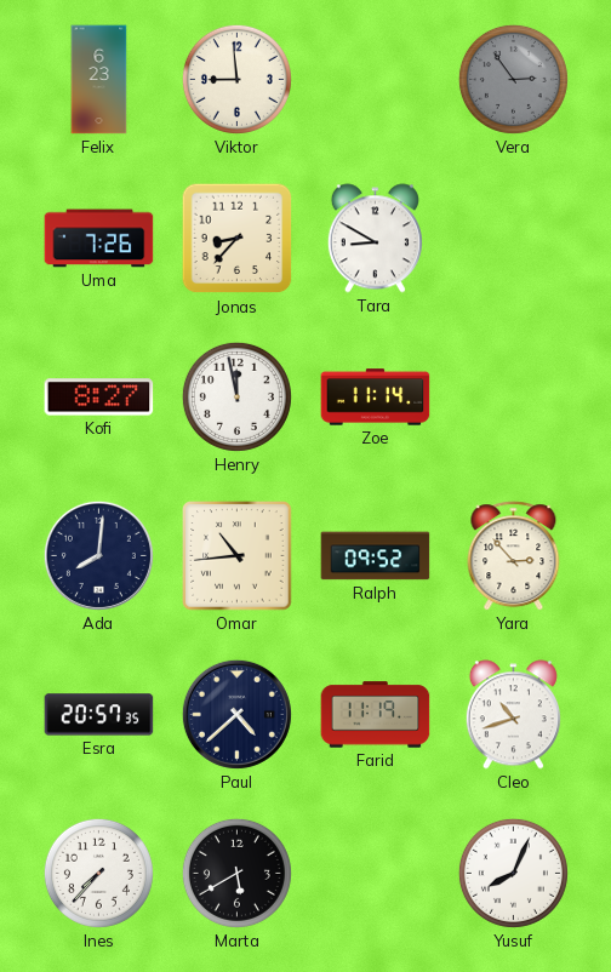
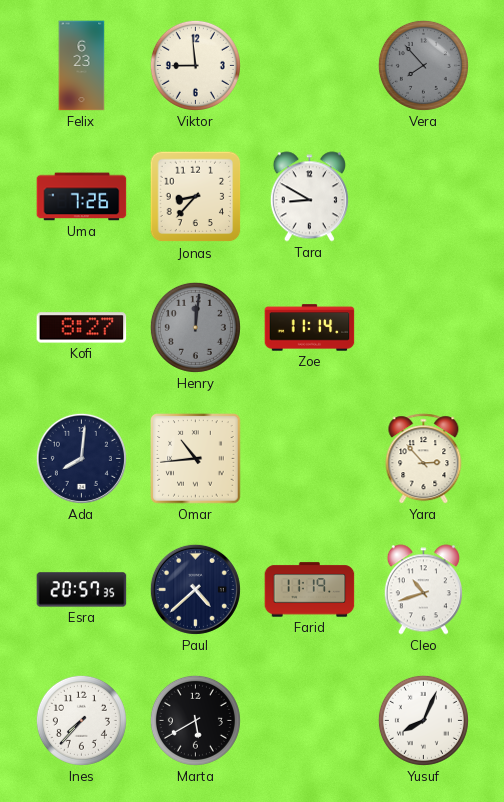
Vera: 2:54 -> 7:53
Henry: 11:58 -> 12:01
Henry dial: white -> grey
Ralph: 09:52 -> none
